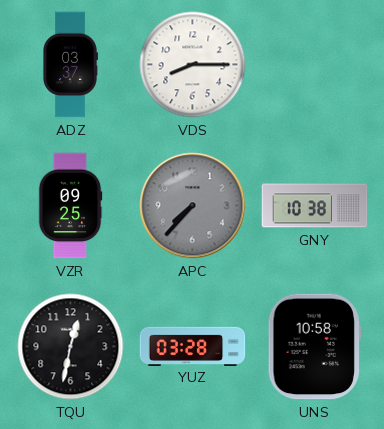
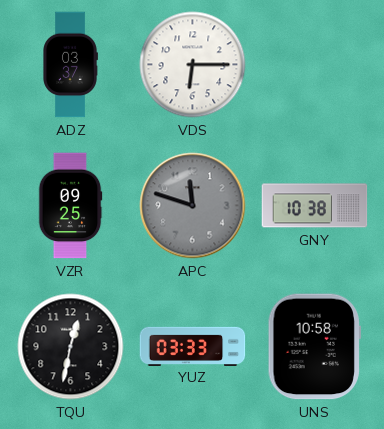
VDS: 8:15 -> 6:15
APC: 7:37 -> 11:48
YUZ: 03:28 -> 03:33
